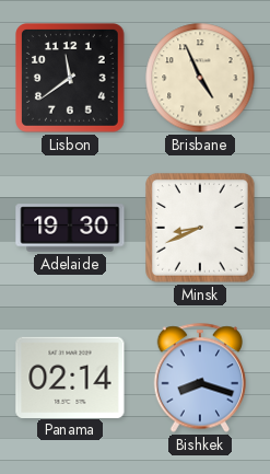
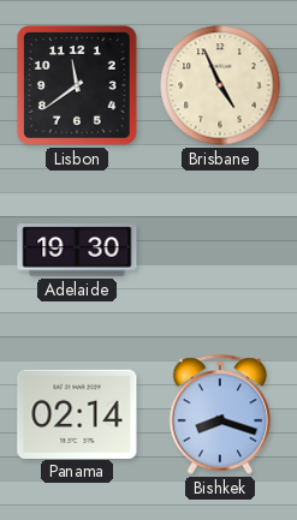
Minsk: 8:41 -> none
